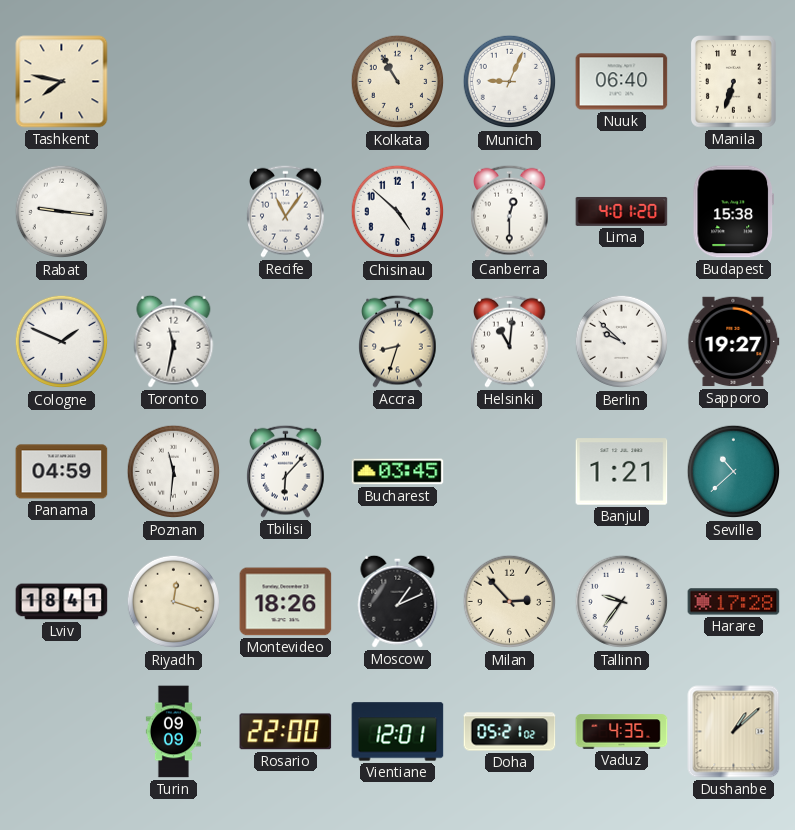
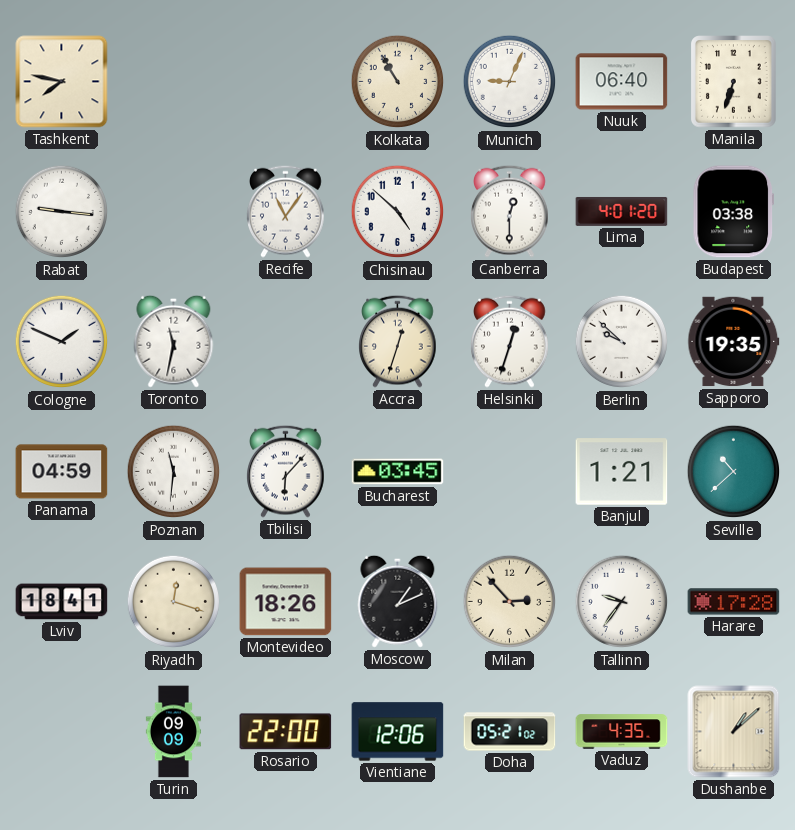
Budapest: 15:38 -> 03:38
Accra: 8:33 -> 12:33
Helsinki: 11:01 -> 12:33
Sapporo: 19:27 -> 19:35
Vientiane: 12:01 -> 12:06
